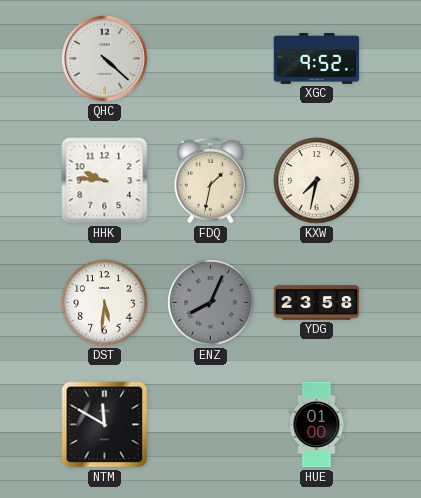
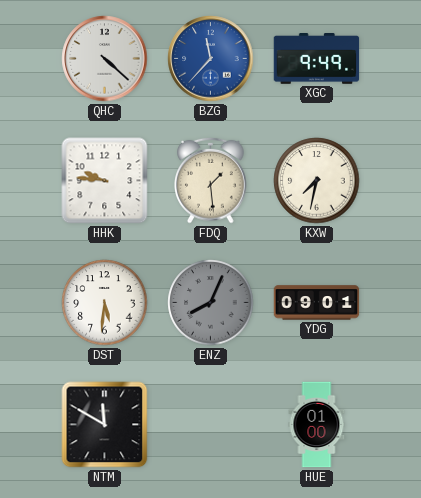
BZG: none -> 11:37
XGC: 9:52 -> 9:49
FDQ: 1:32 -> 1:29
YDG: 23:58 -> 09:01
